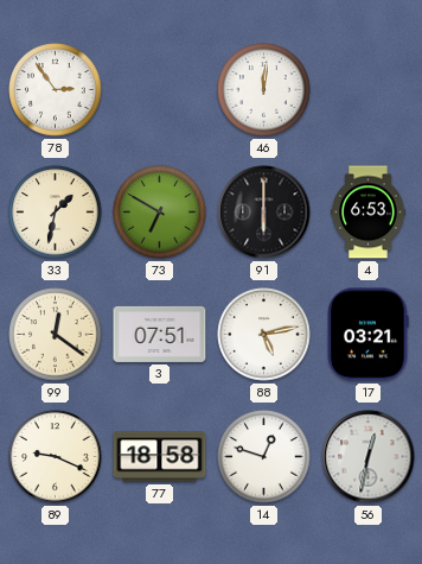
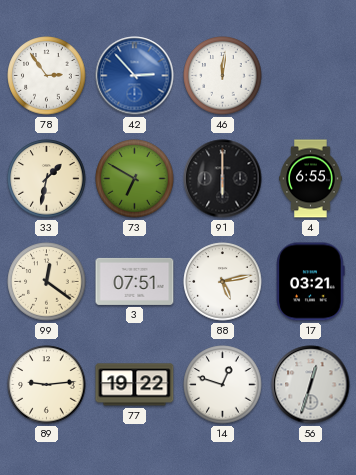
42: none -> 2:53
4: 6:53 -> 6:55
89: 9:19 -> 9:14
77: 18:58 -> 19:22
56: 12:32 -> 12:33
